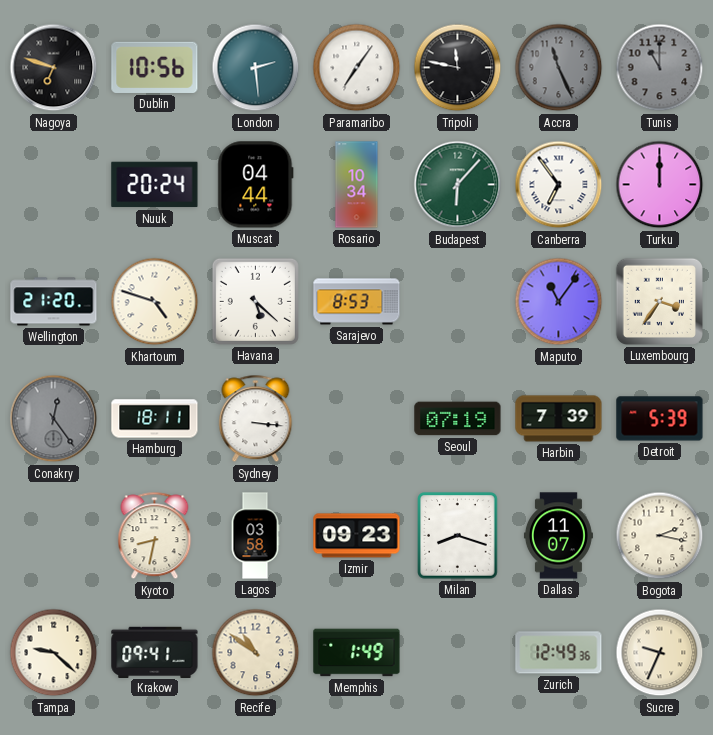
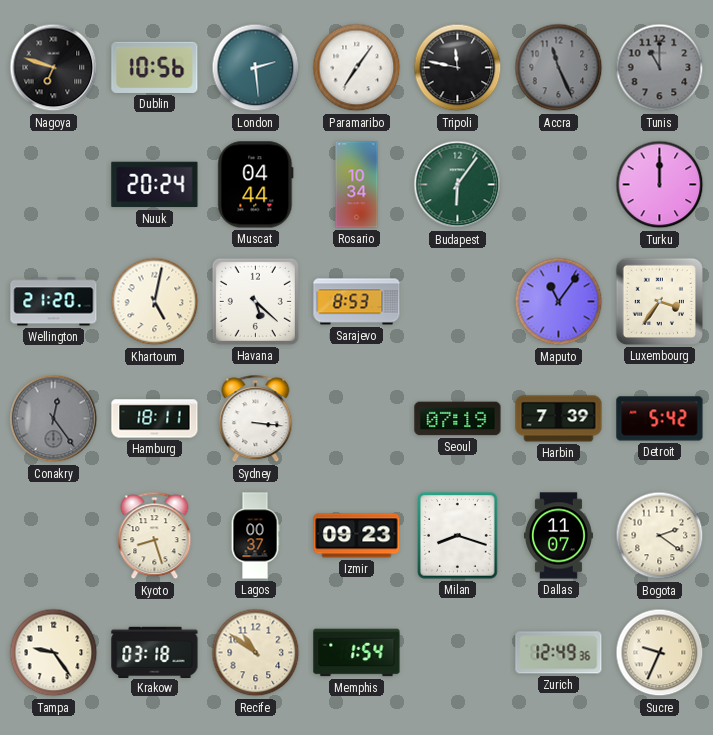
Budapest: 6:07 -> 6:06
Canberra: 6:54 -> none
Khartoum: 4:48 -> 5:02
Detroit: 5:39 -> 5:42
Kyoto: 8:32 -> 8:27
Lagos: 03:58 -> 00:37
Bogota: 2:17 -> 2:21
Tampa: 9:22 -> 9:24
Krakow: 09:41 -> 03:18
Memphis: 1:49 -> 1:54
